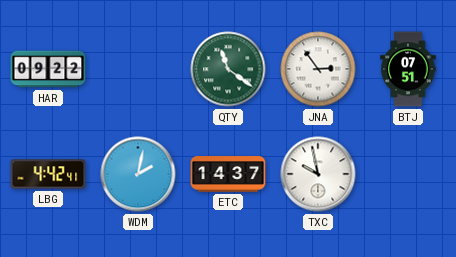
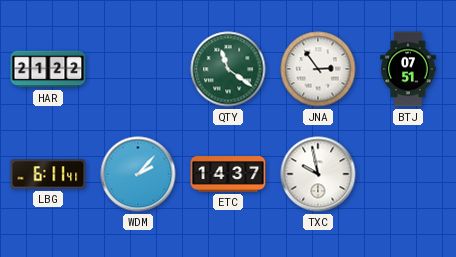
HAR: 09:22 -> 21:22
LBG: 4:42 -> 6:11
WDM: 2:02 -> 2:07
